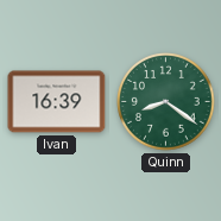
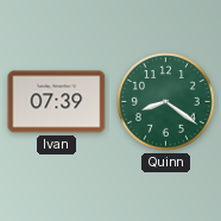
Ivan: 16:39 -> 07:39
